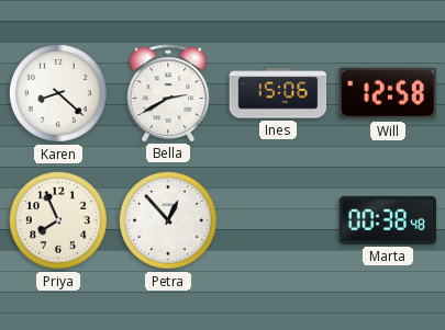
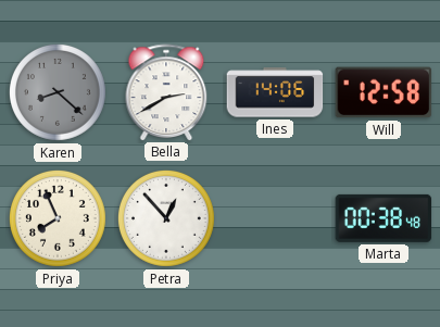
Karen dial: white -> grey
Ines: 15:06 -> 14:06
